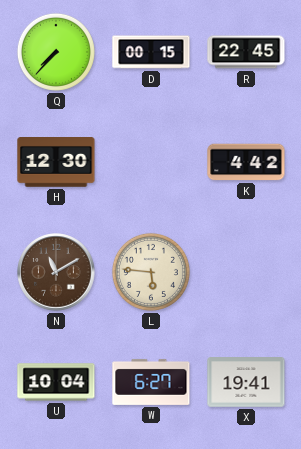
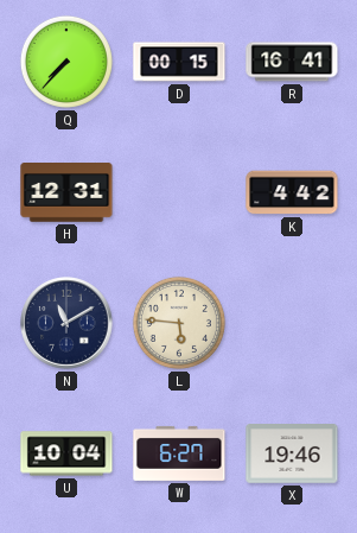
R: 22:45 -> 16:41
H: 12:30 -> 12:31
N dial: brown -> navy
X: 19:41 -> 19:46
